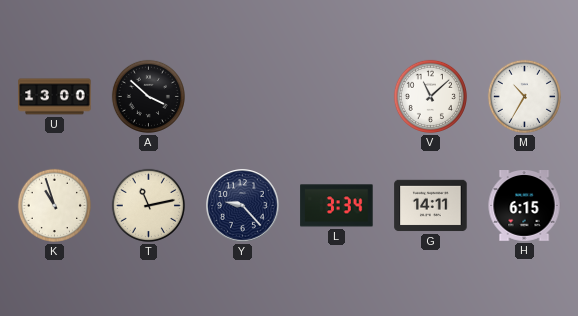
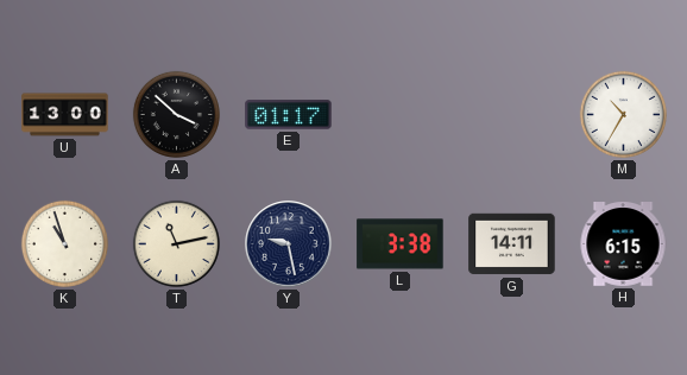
E: none -> 01:17
V: 11:08 -> none
Y: 9:23 -> 9:28
L: 3:34 -> 3:38
